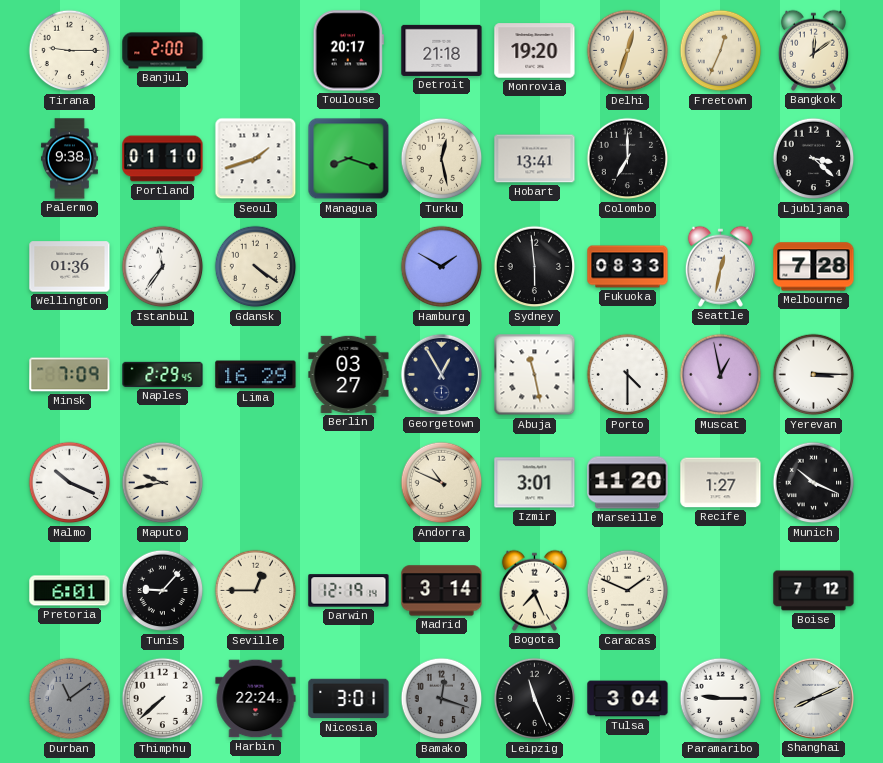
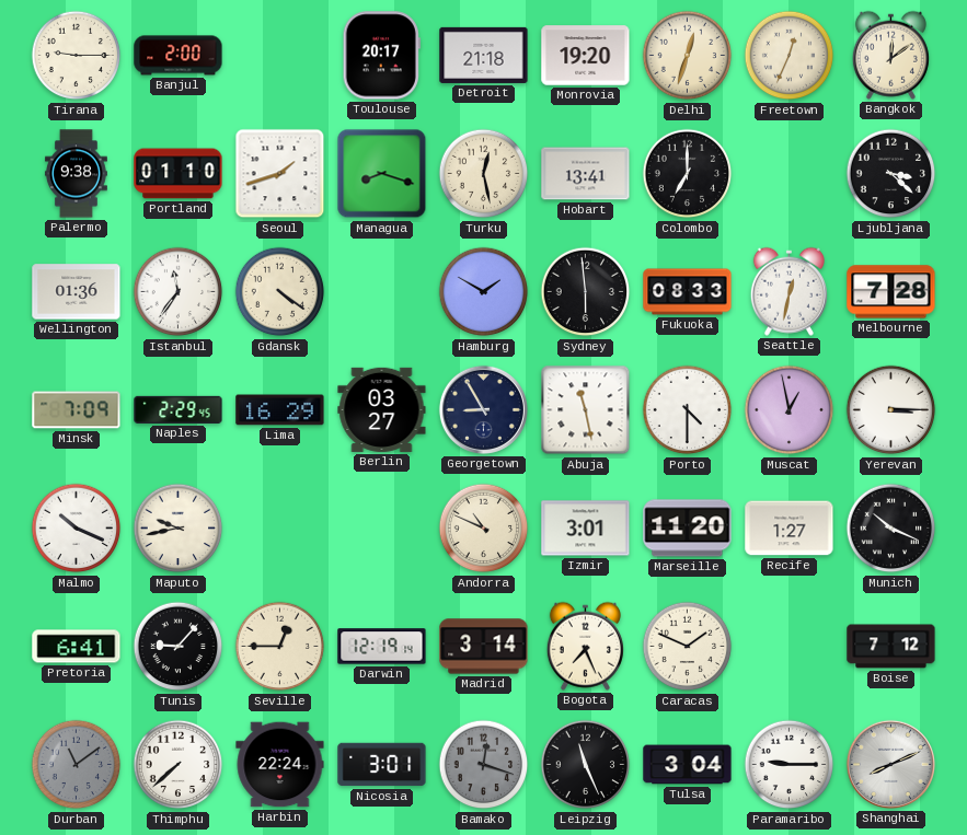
Georgetown: 12:55 -> 8:55
Pretoria: 6:01 -> 6:41
